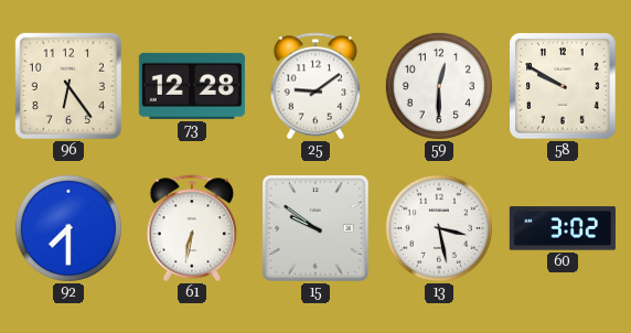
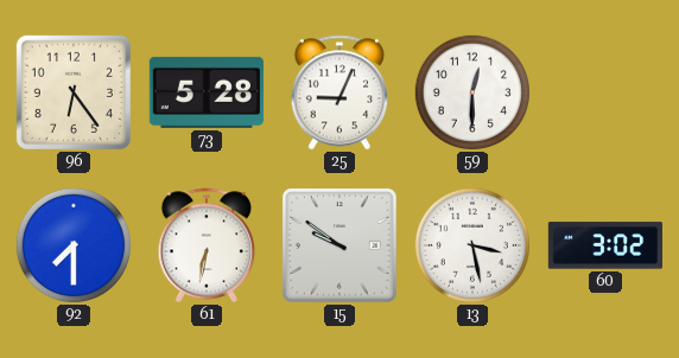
73: 12:28 -> 5:28
25: 9:09 -> 9:04
58: 9:50 -> none
